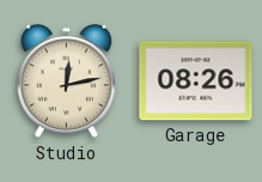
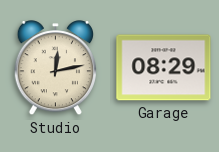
Garage: 08:26 -> 08:29
